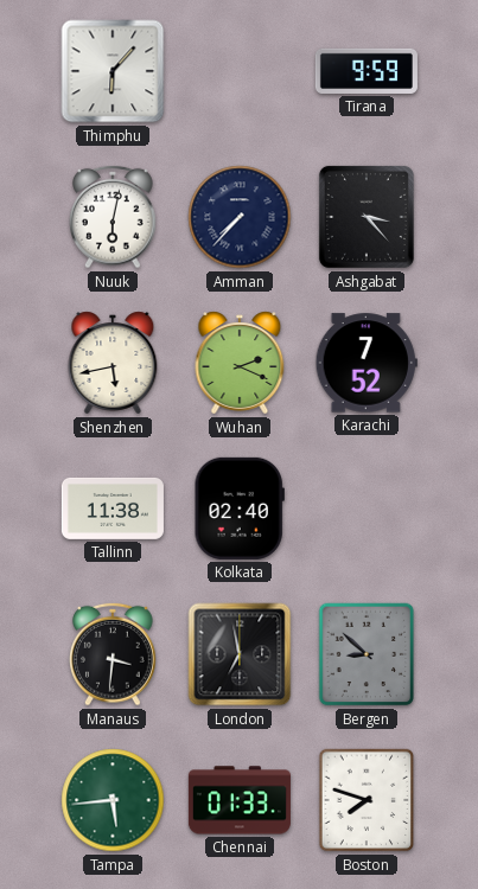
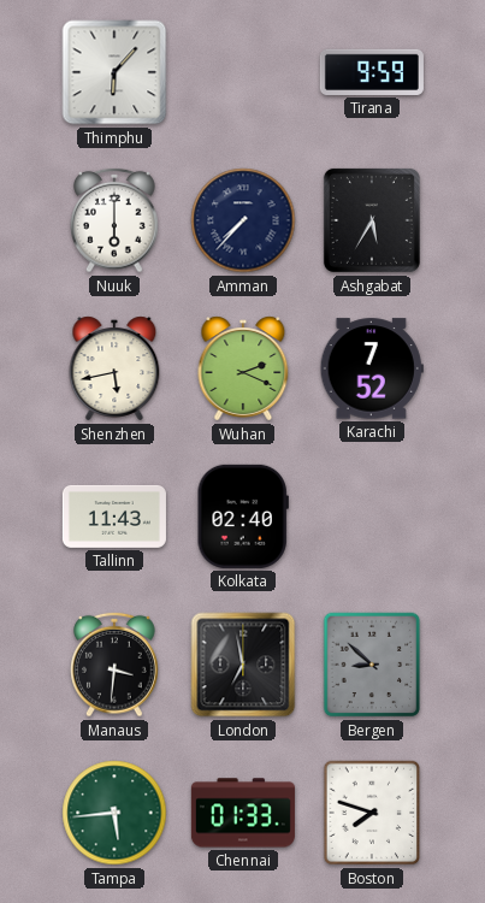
Nuuk: 6:02 -> 6:00
Ashgabat: 3:23 -> 5:35
Tallinn: 11:38 -> 11:43
